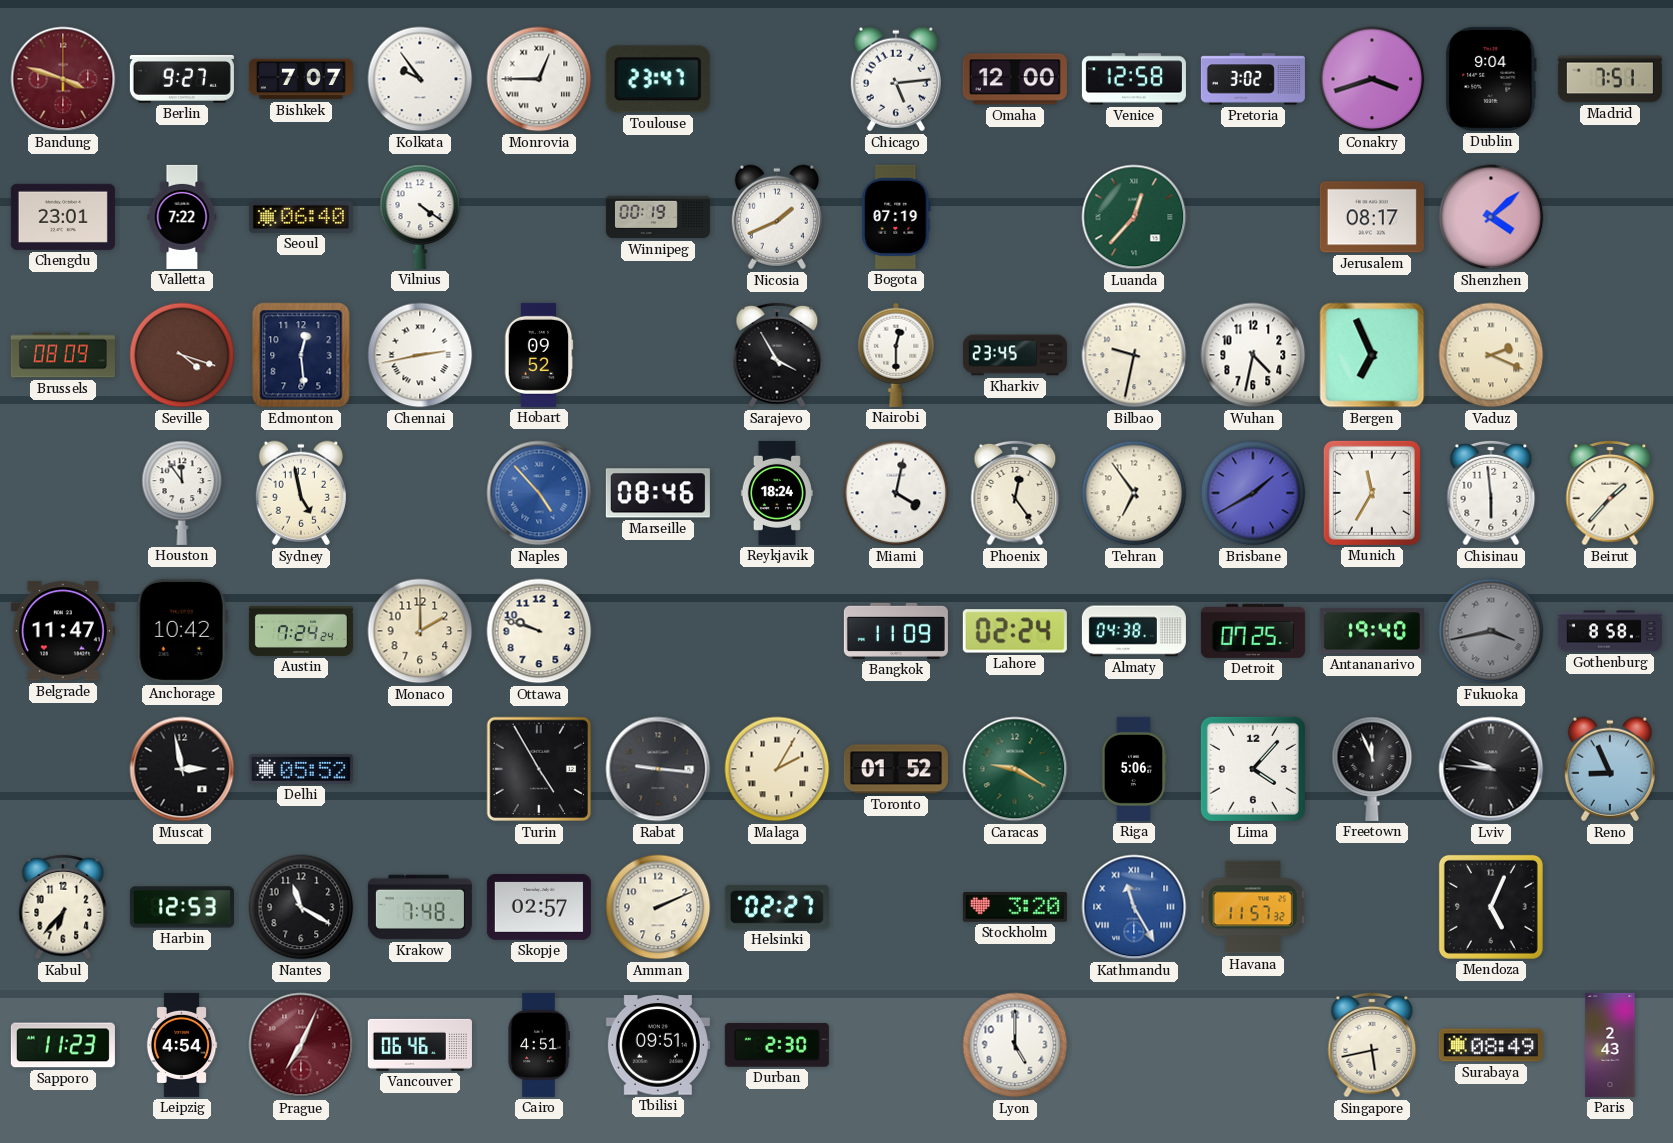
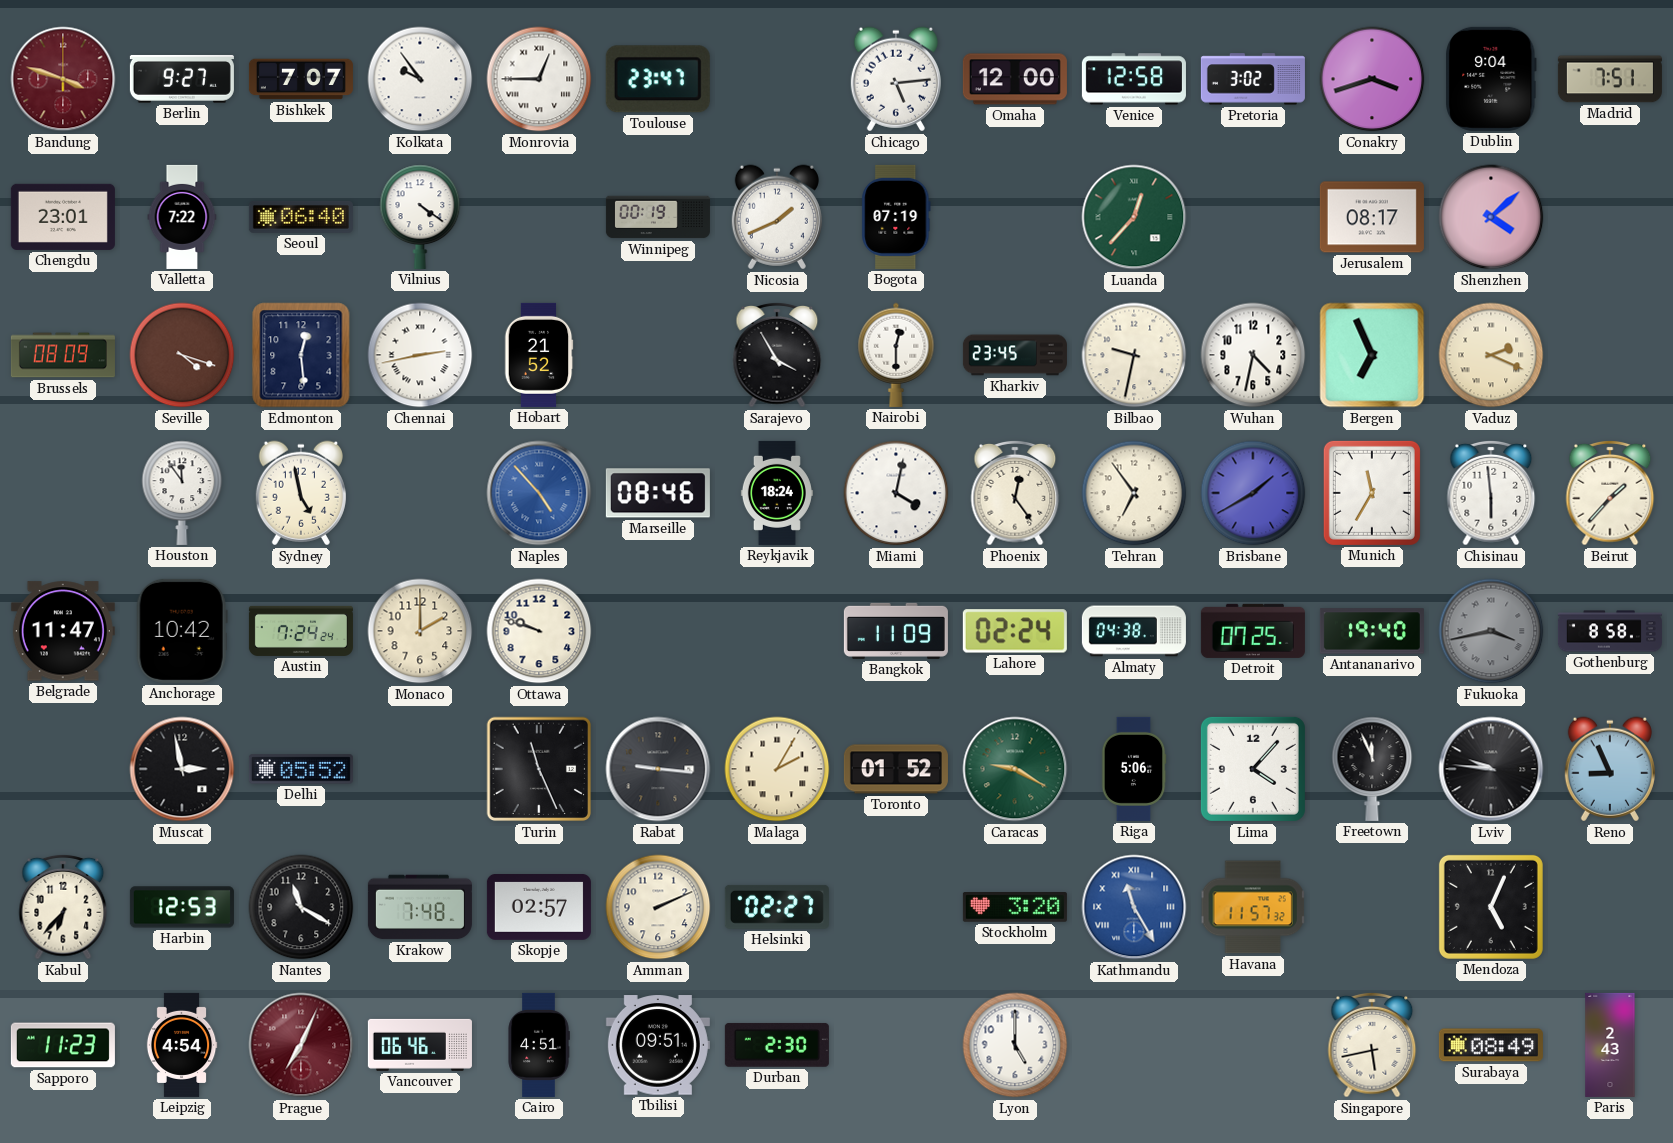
Hobart: 09:52 -> 21:52
Turin: 4:55 -> 11:26
